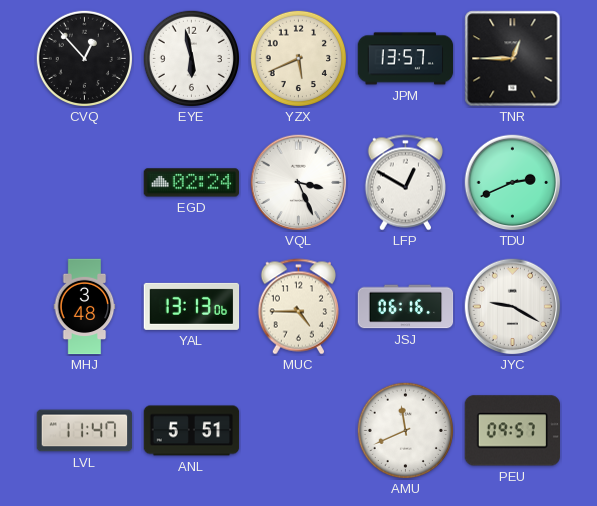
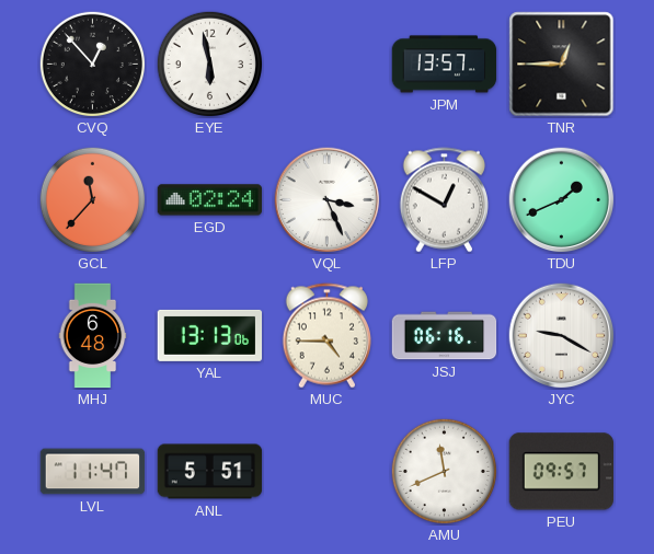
YZX: 5:41 -> none
GCL: none -> 11:37
TDU: 2:41 -> 1:41
MHJ: 3:48 -> 6:48
